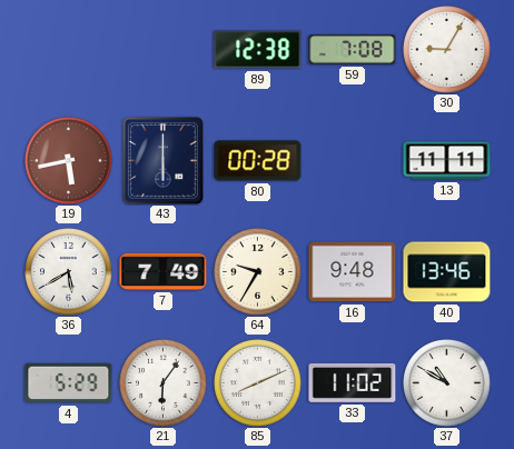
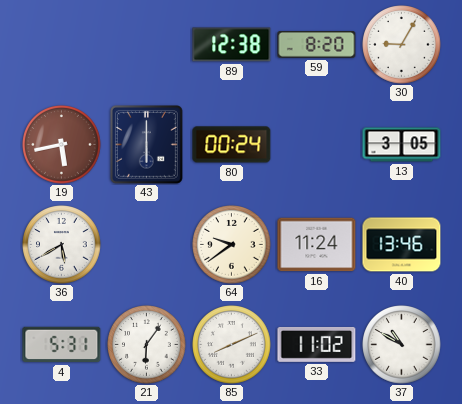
59: 7:08 -> 8:20
80: 00:28 -> 00:24
13: 11:11 -> 3:05
7: 7:49 -> none
64: 9:35 -> 9:39
16: 9:48 -> 11:24
4: 5:29 -> 5:31
